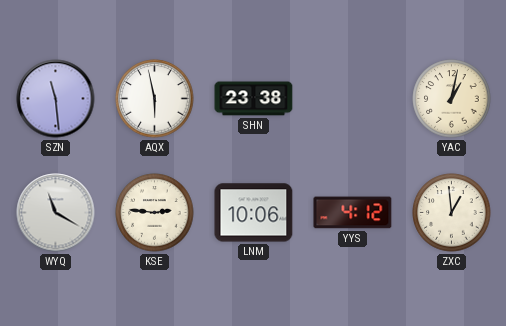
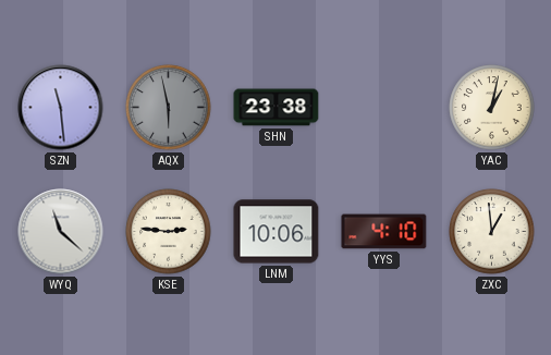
AQX dial: white -> grey
WYQ: 11:20 -> 11:22
YYS: 4:12 -> 4:10
